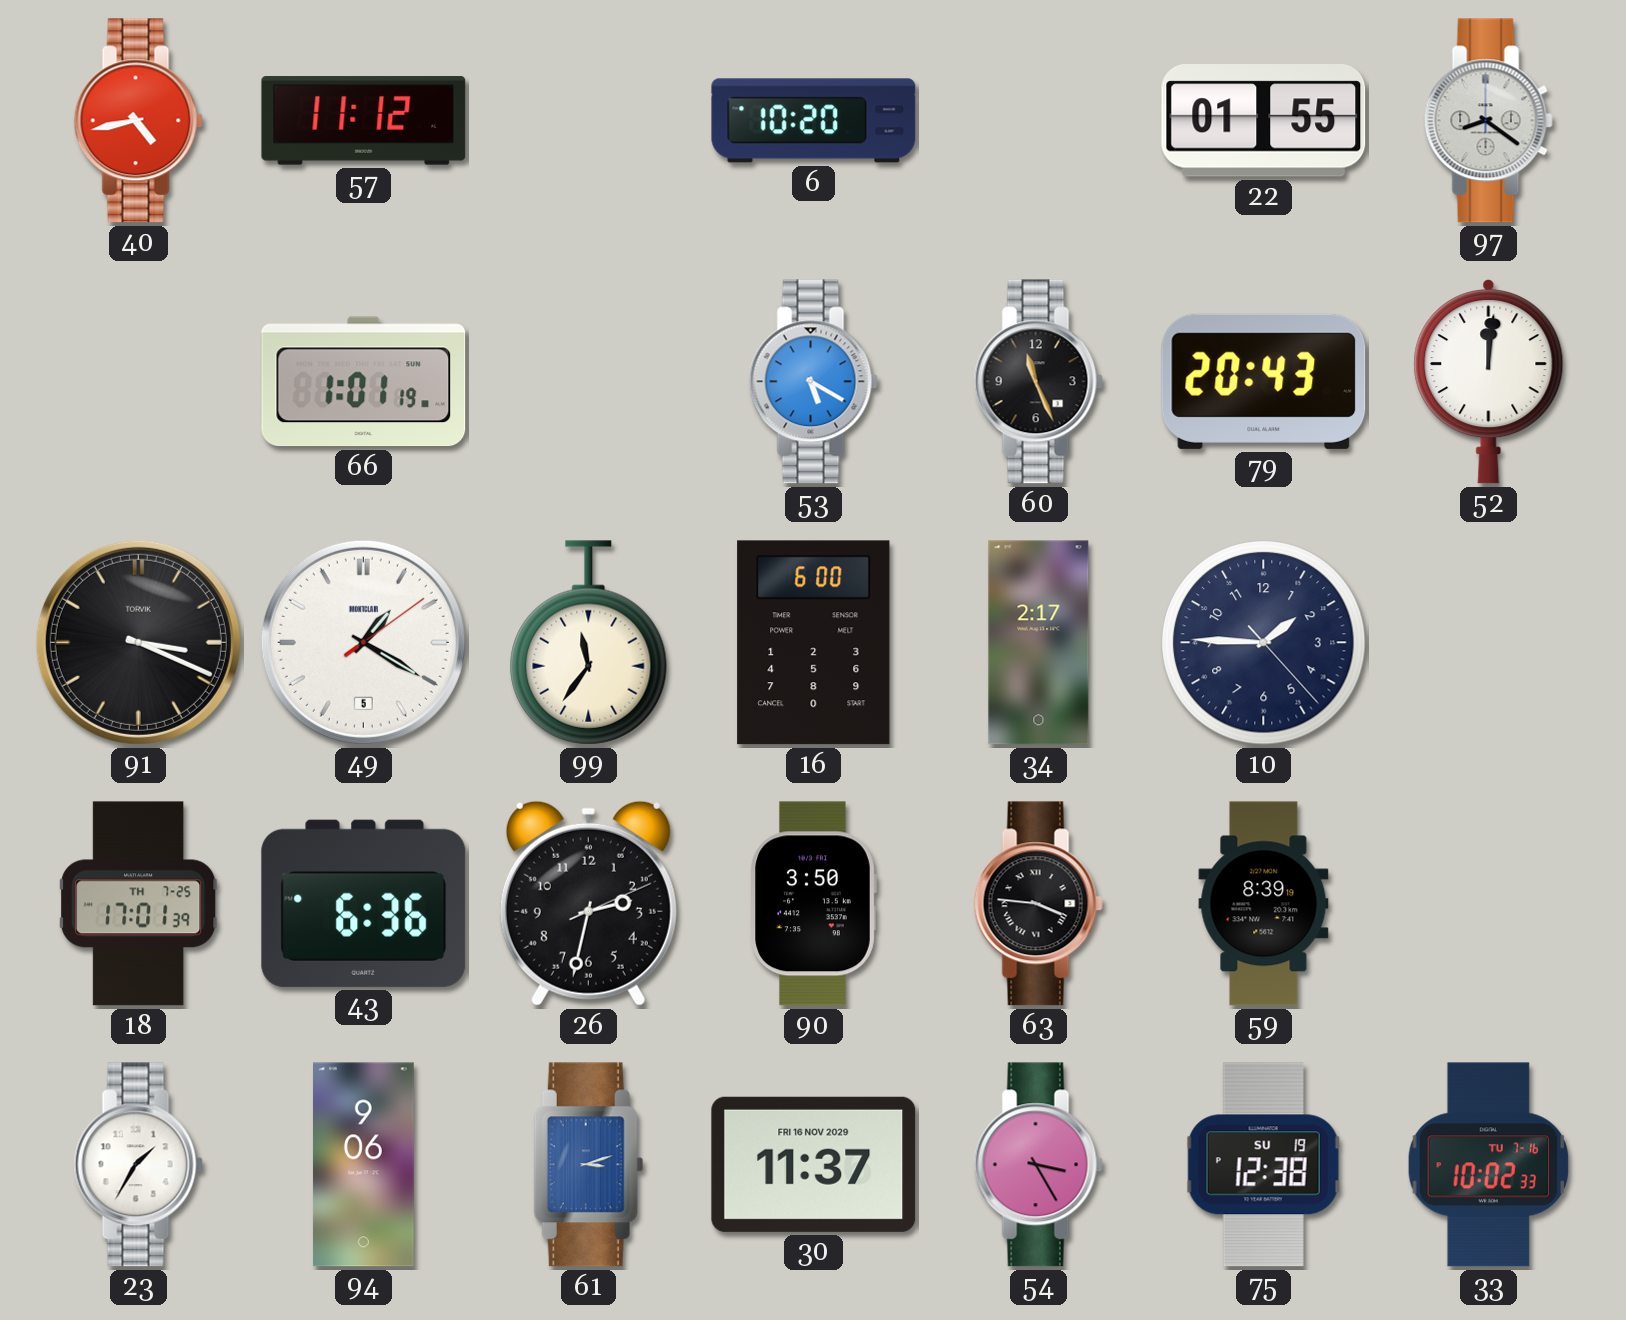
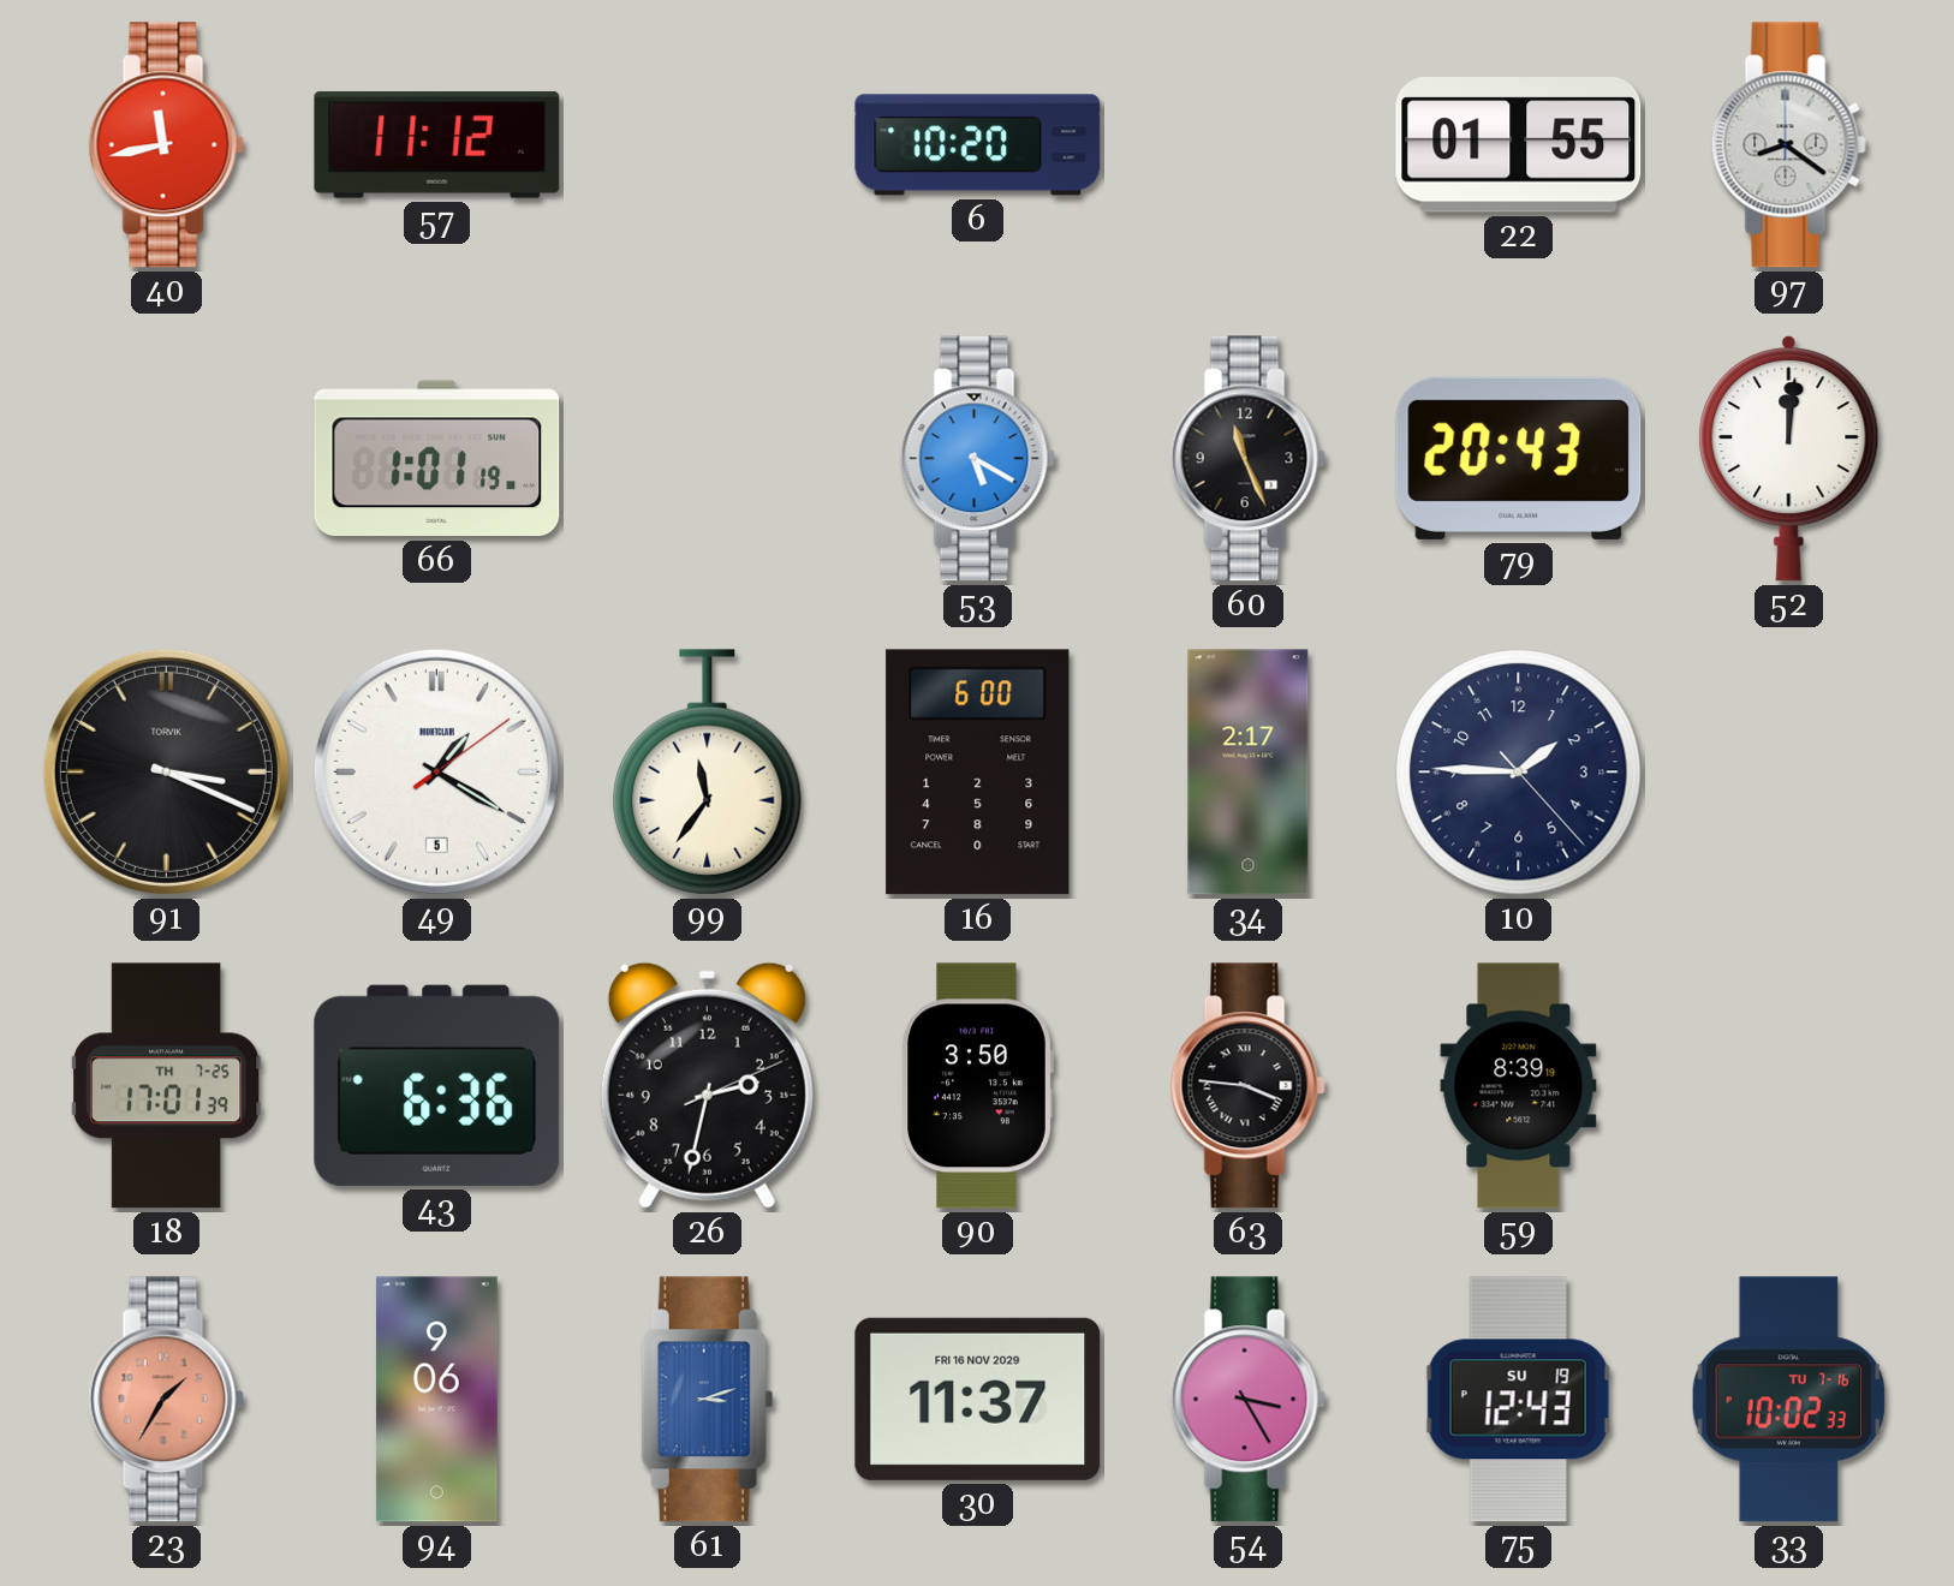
40: 4:43 -> 11:43
23 dial: white -> salmon
75: 12:38 -> 12:43
